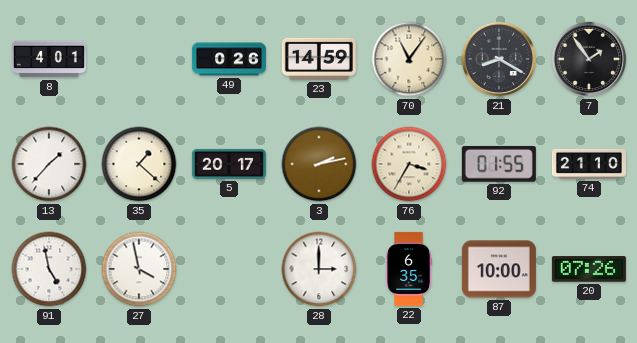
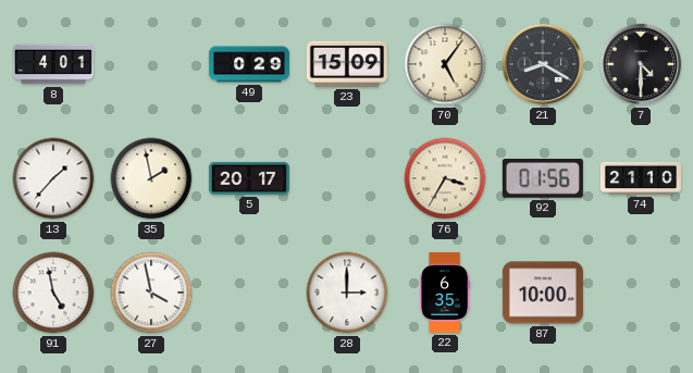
49: 0:26 -> 0:29
23: 14:59 -> 15:09
70: 11:06 -> 5:06
7: 1:54 -> 4:30
35: 1:22 -> 1:58
3: 2:13 -> none
92: 01:55 -> 01:56
20: 07:26 -> none
